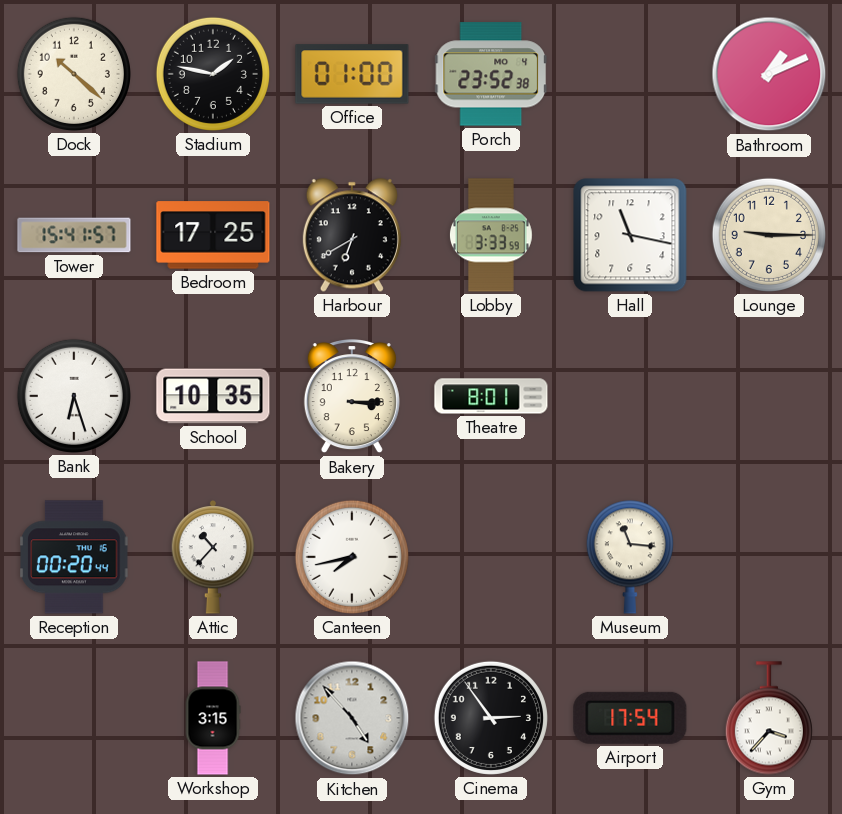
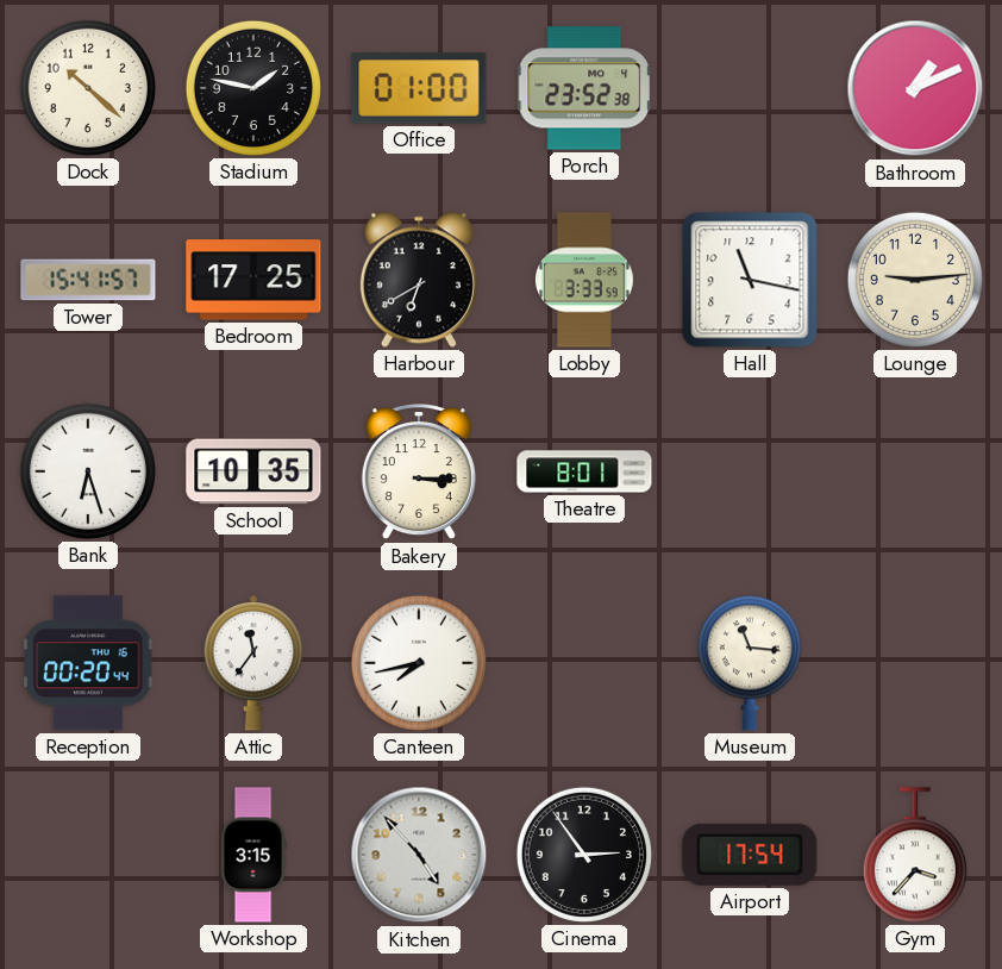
Lounge: 9:15 -> 9:14
Attic: 10:37 -> 11:36
